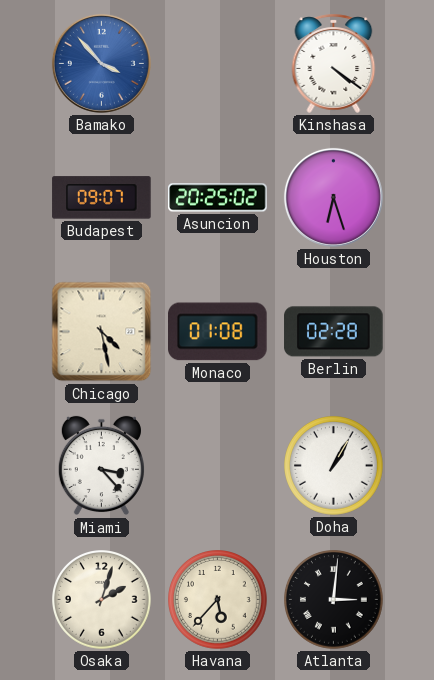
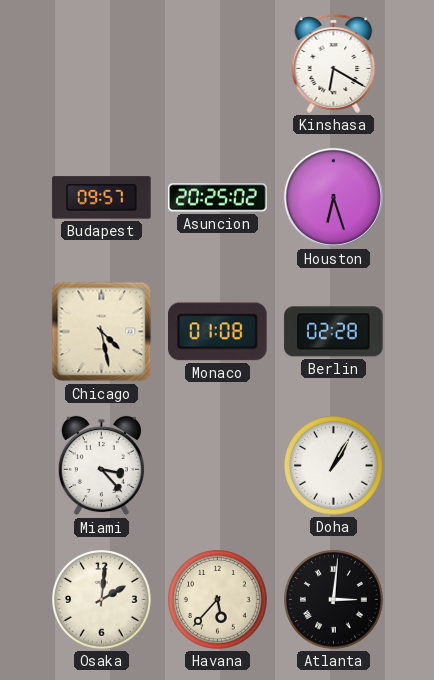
Bamako: 3:53 -> none
Kinshasa: 4:21 -> 6:20
Budapest: 09:07 -> 09:57
Osaka: 2:03 -> 2:01
